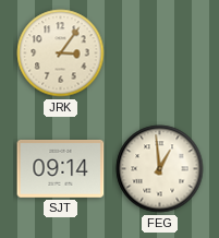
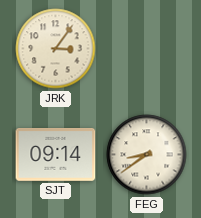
FEG: 12:59 -> 8:39
